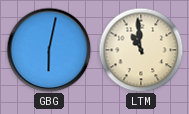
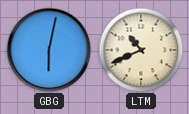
LTM: 10:59 -> 10:41
